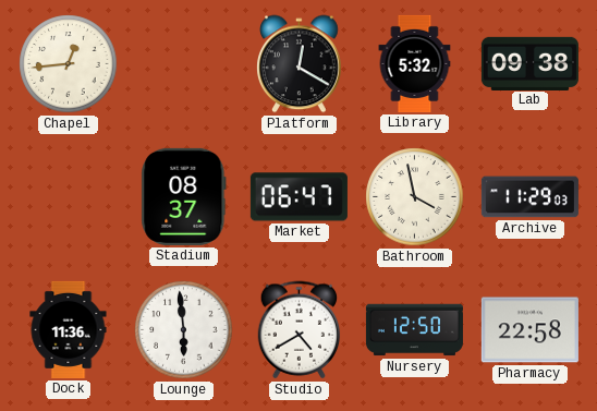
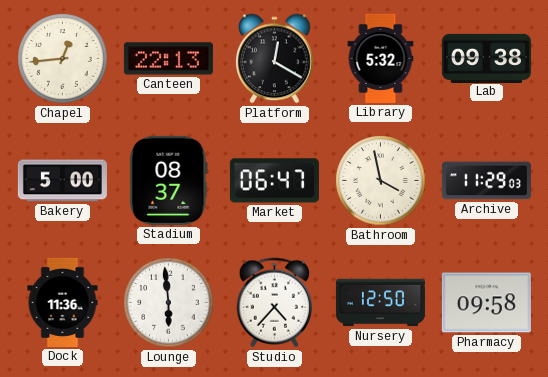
Canteen: none -> 22:13
Bakery: none -> 5:00
Studio: 4:40 -> 4:37
Pharmacy: 22:58 -> 09:58
